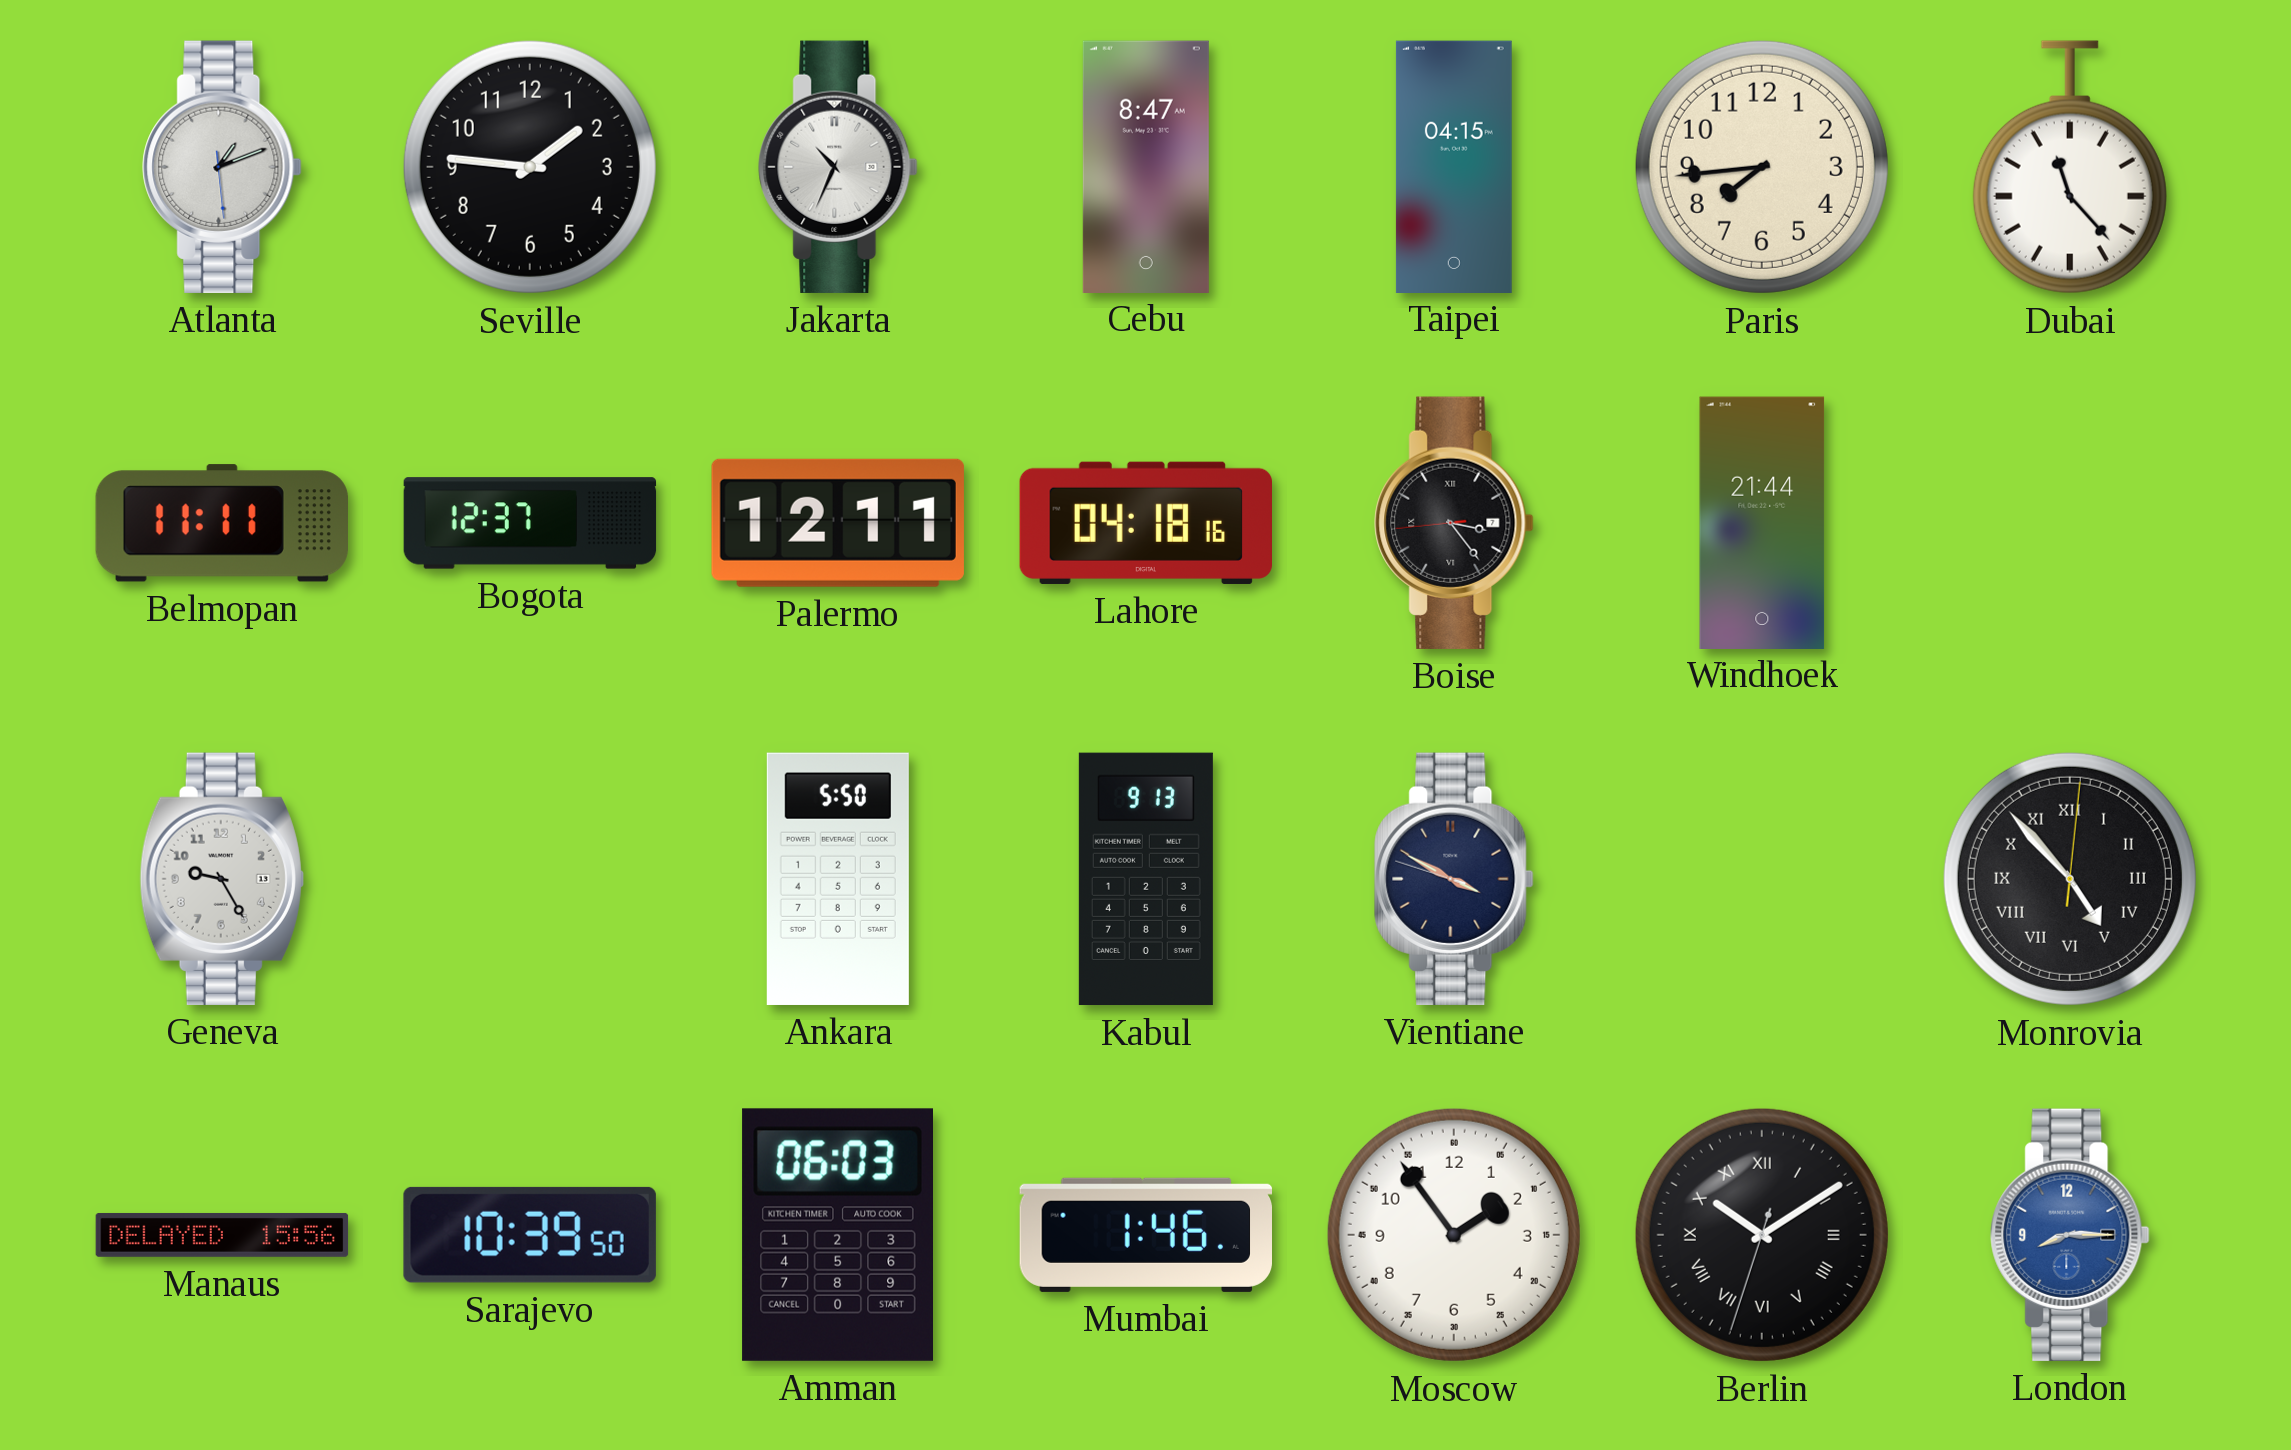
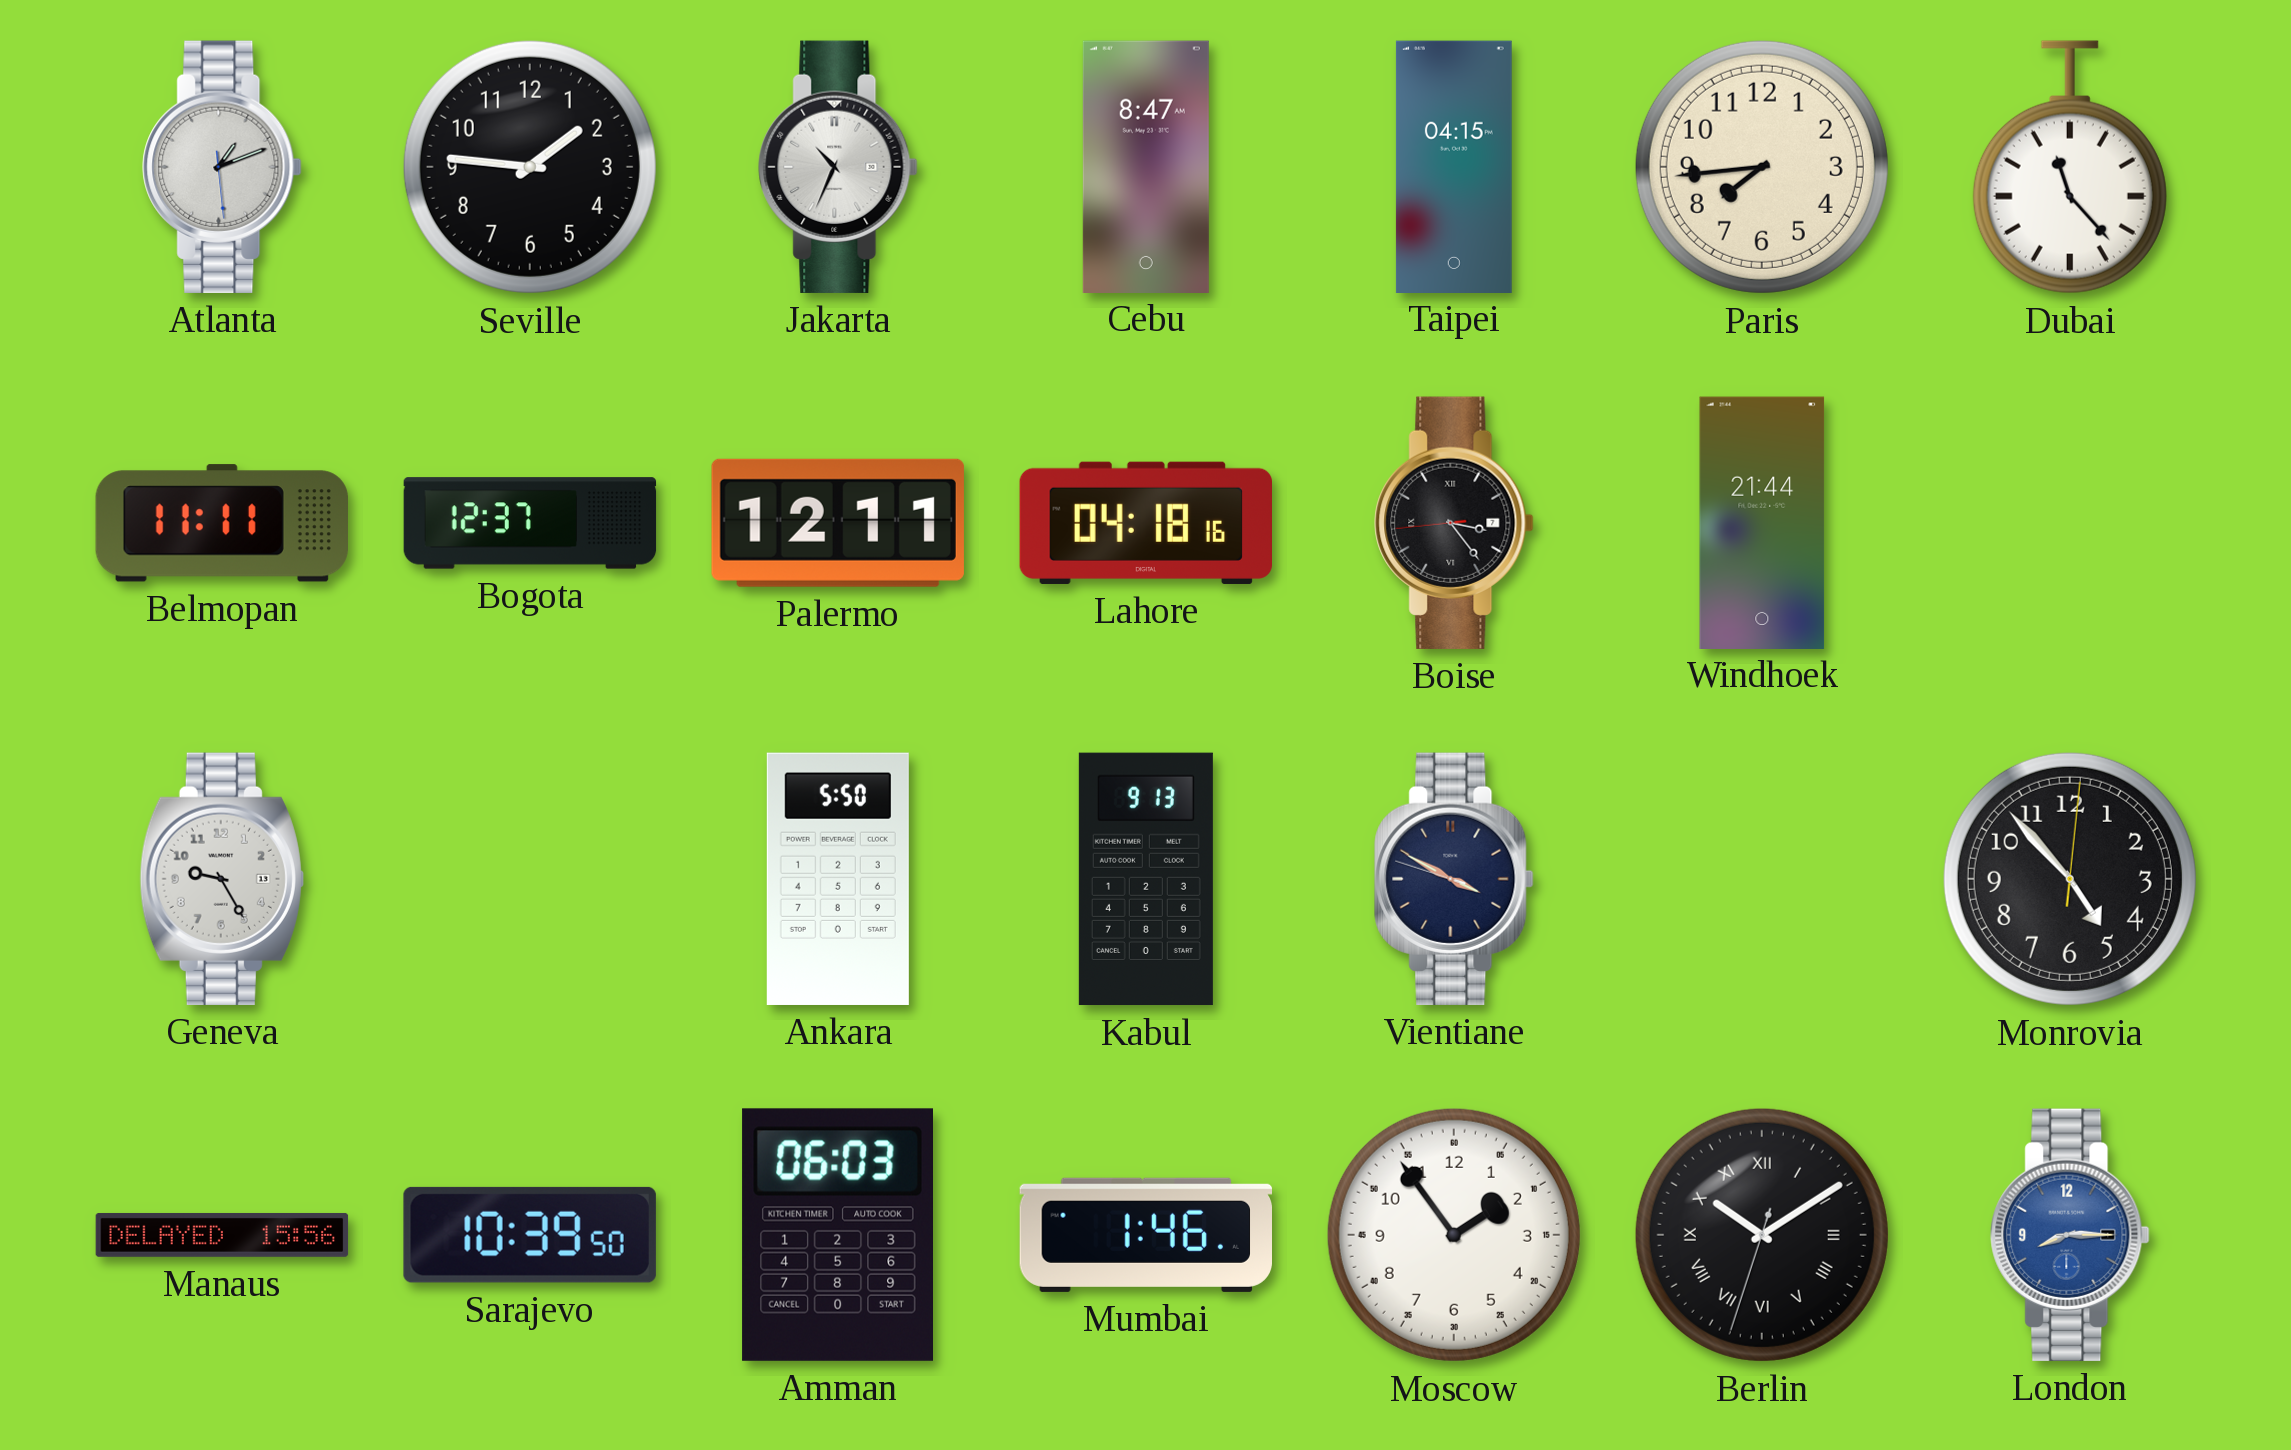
Monrovia numerals: Roman -> Arabic
